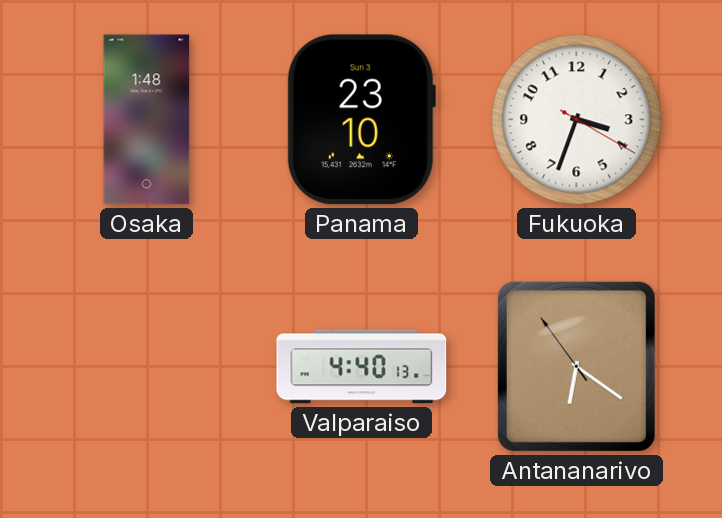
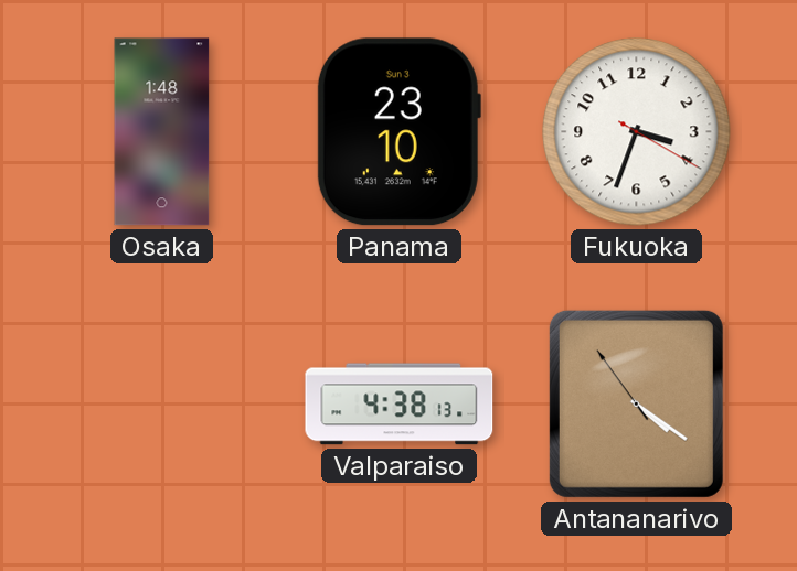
Valparaiso: 4:40 -> 4:38
Antananarivo: 6:20 -> 4:20
